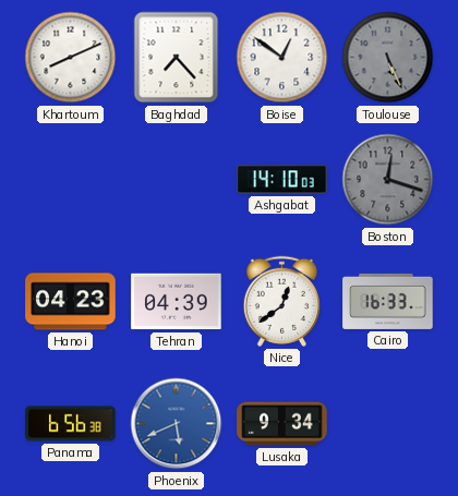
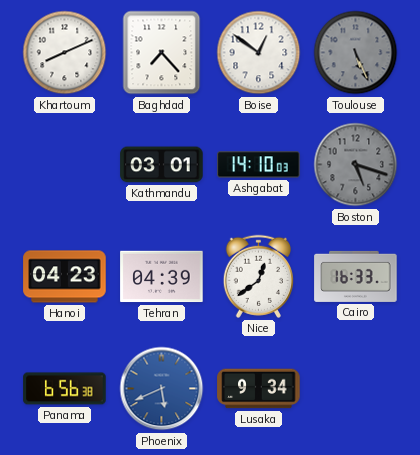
Kathmandu: none -> 03:01
Boston: 12:18 -> 5:18
